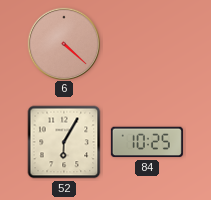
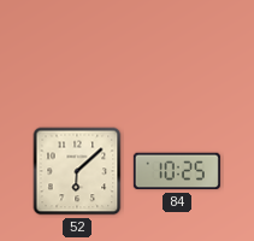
6: 4:22 -> none
52: 6:05 -> 6:08
